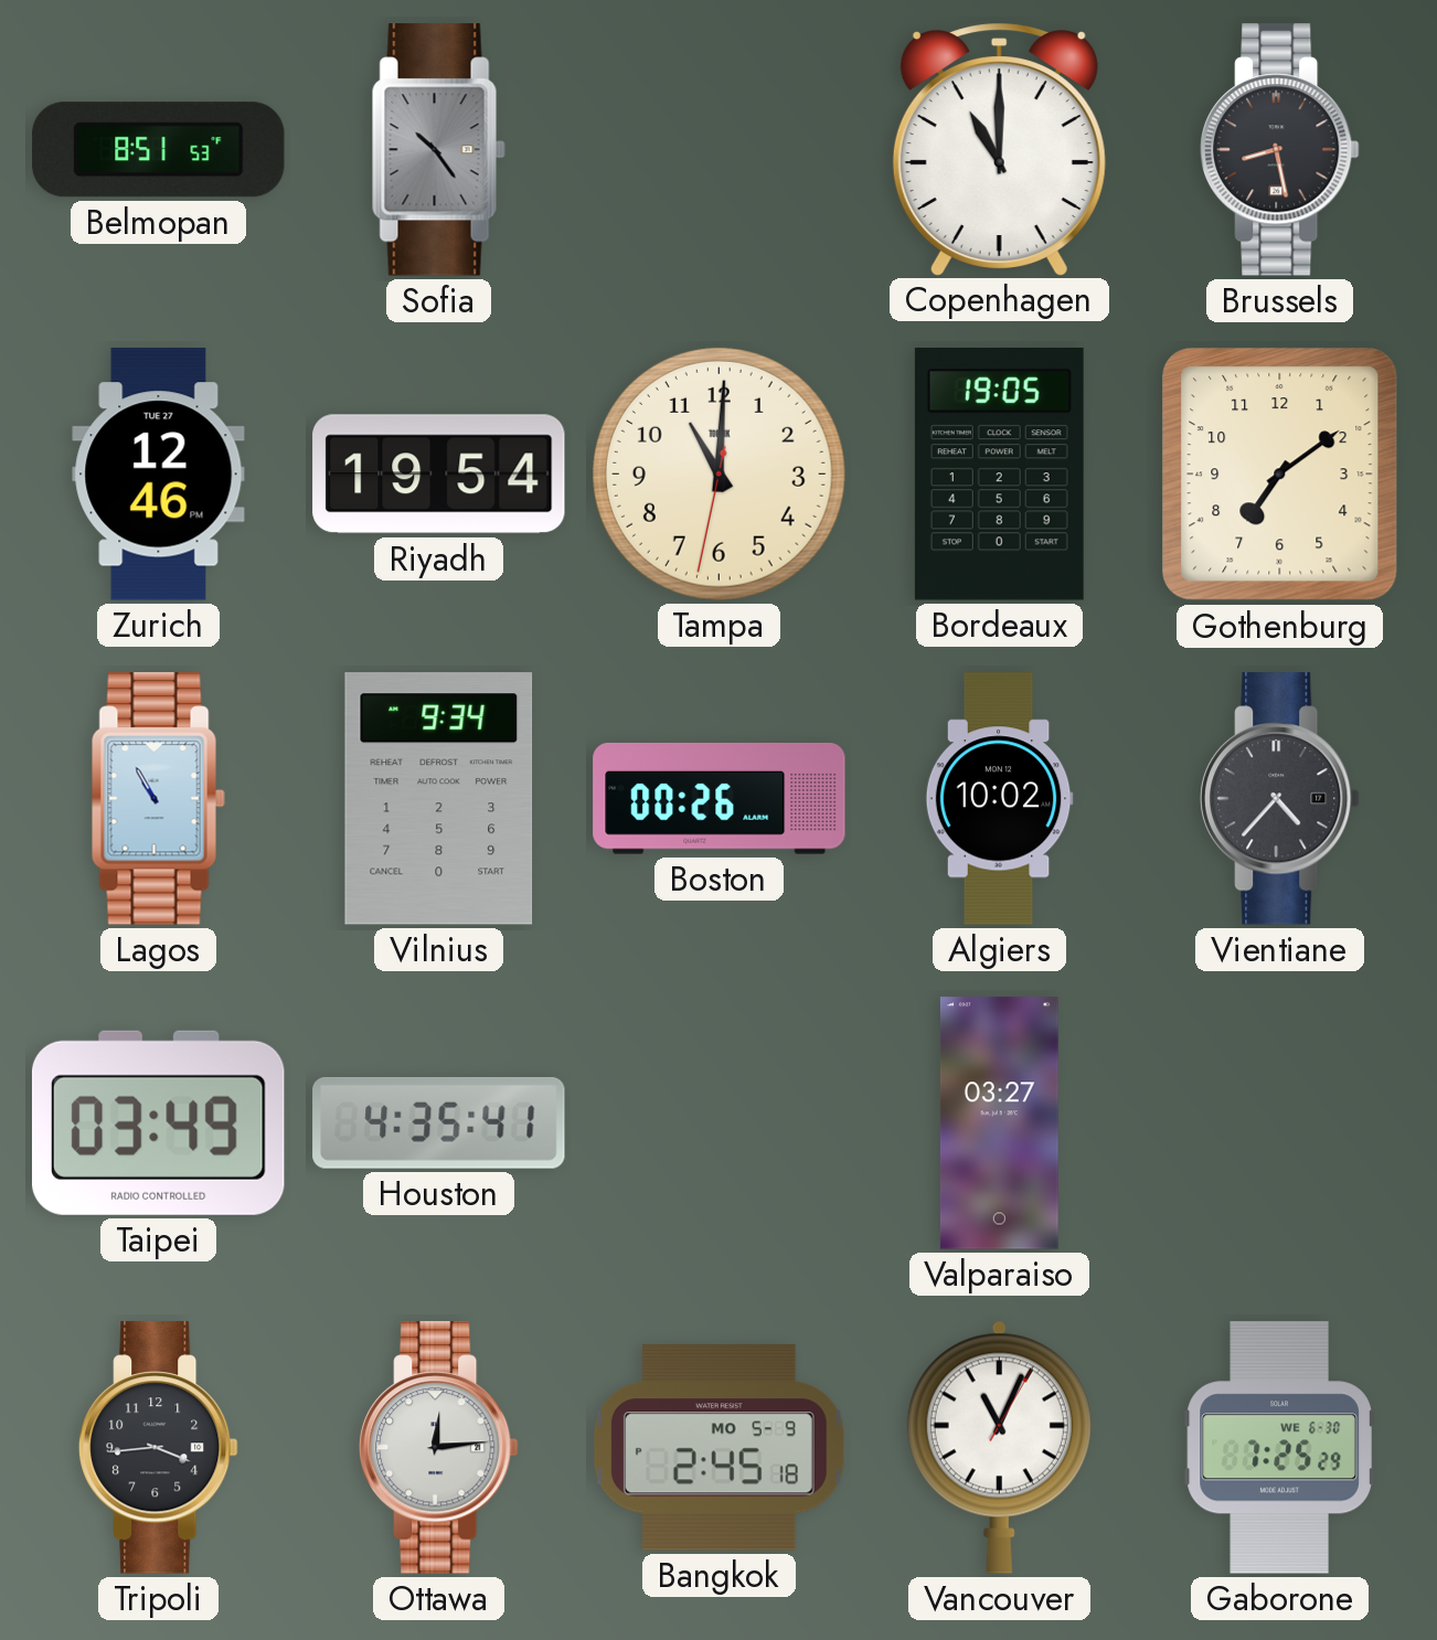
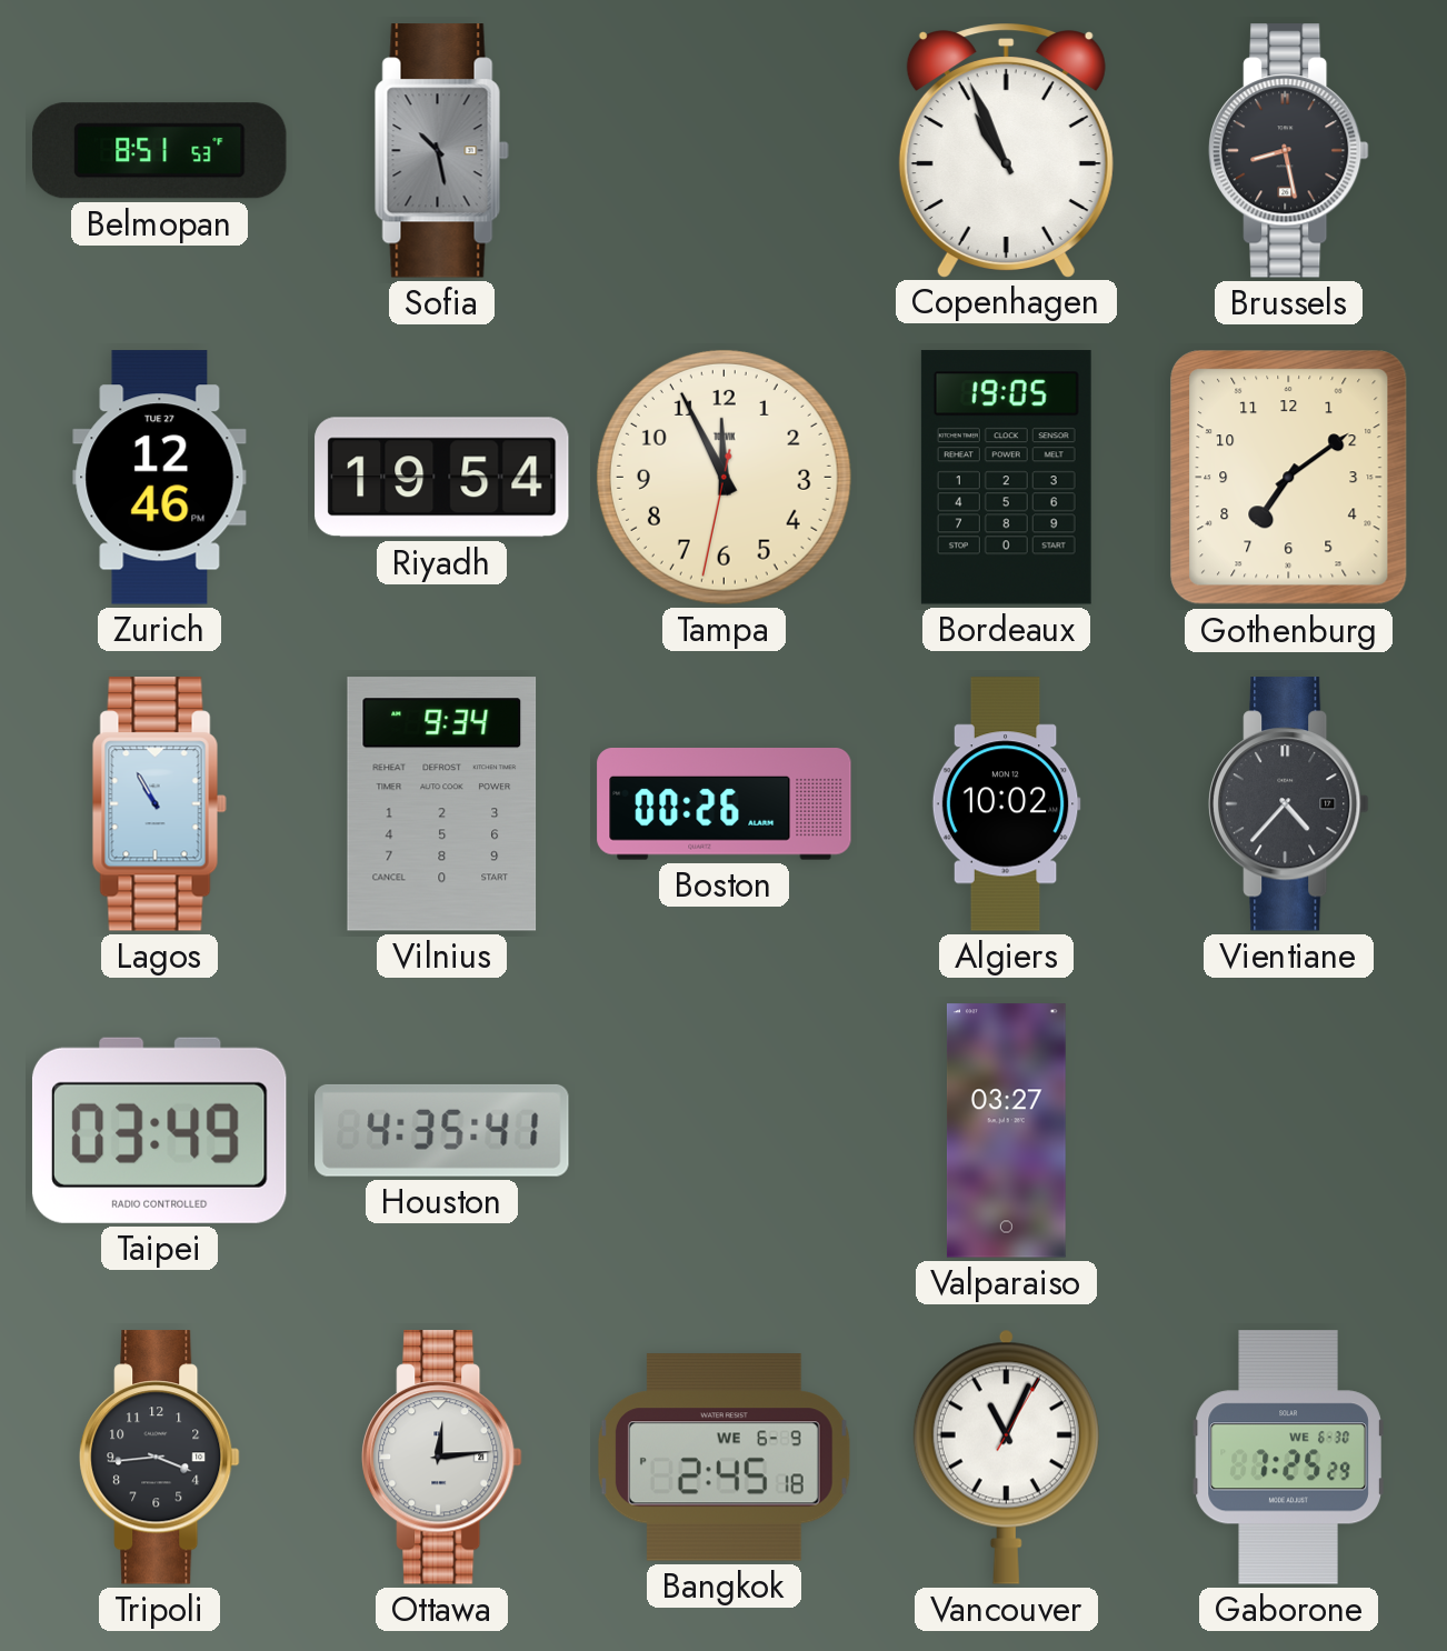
Sofia: 10:24 -> 10:28
Copenhagen: 11:00 -> 10:56
Tampa: 11:00 -> 11:55
Bangkok date: MO 5-9 -> WE 6-9
